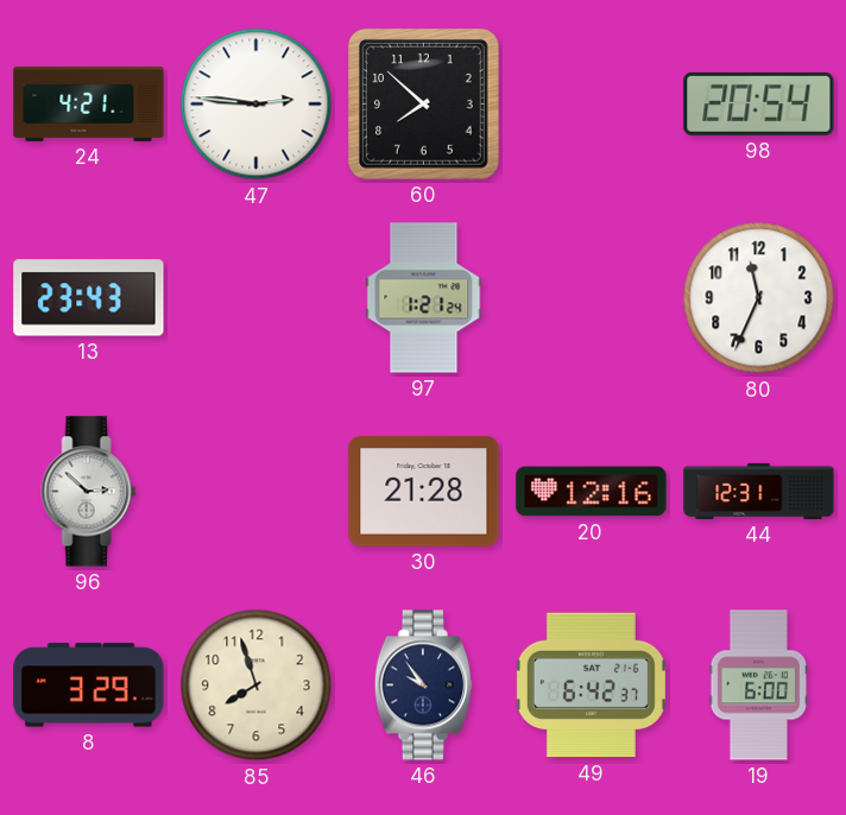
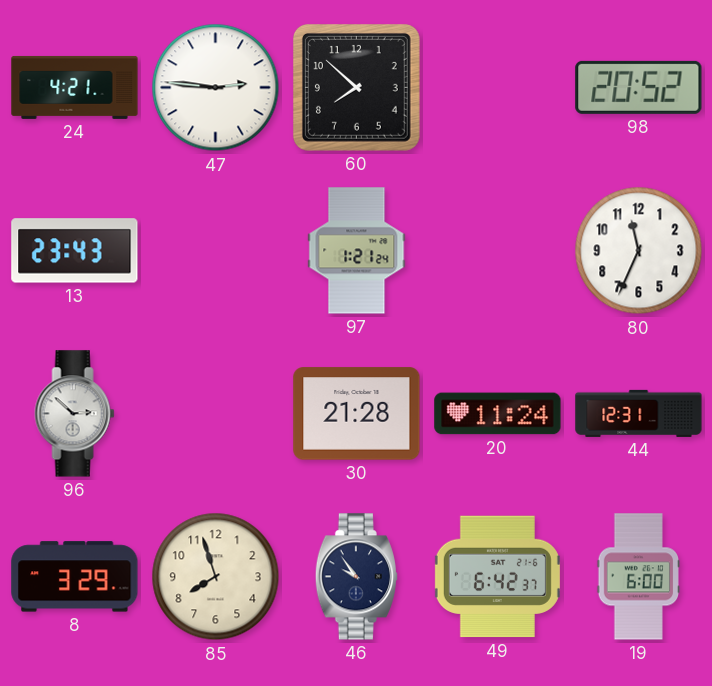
98: 20:54 -> 20:52
20: 12:16 -> 11:24
